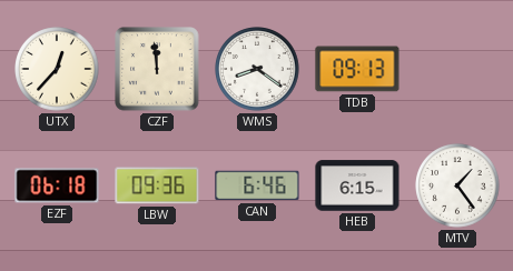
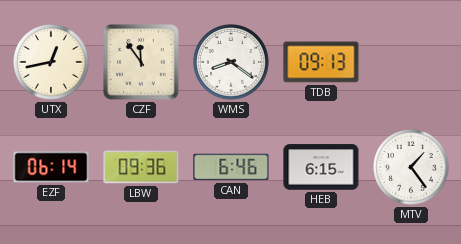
UTX: 12:37 -> 12:43
CZF: 11:59 -> 11:54
EZF: 06:18 -> 06:14
